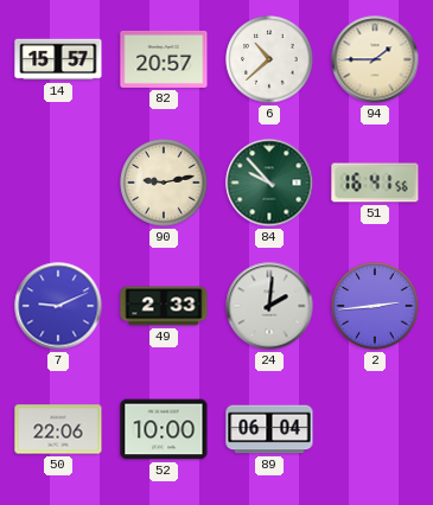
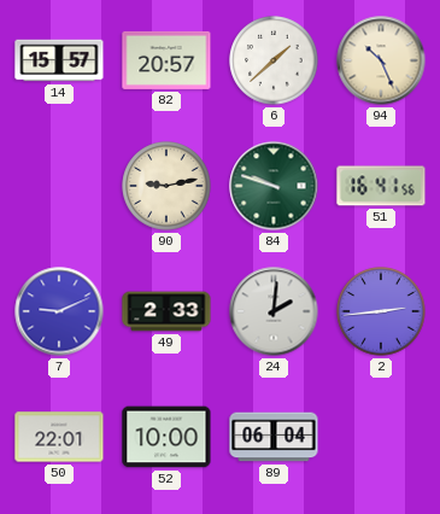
6: 10:38 -> 1:38
94: 1:45 -> 10:26
84: 9:53 -> 9:48
50: 22:06 -> 22:01
